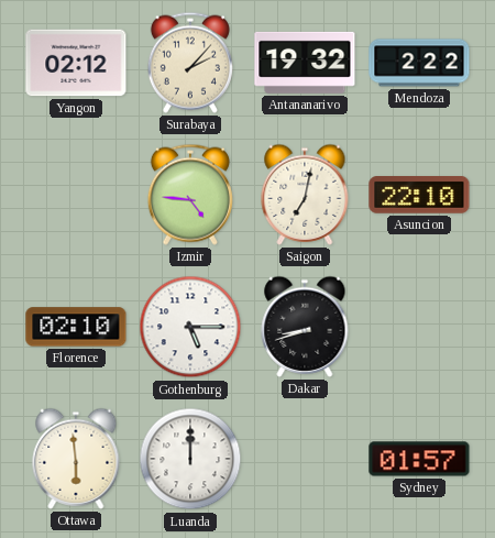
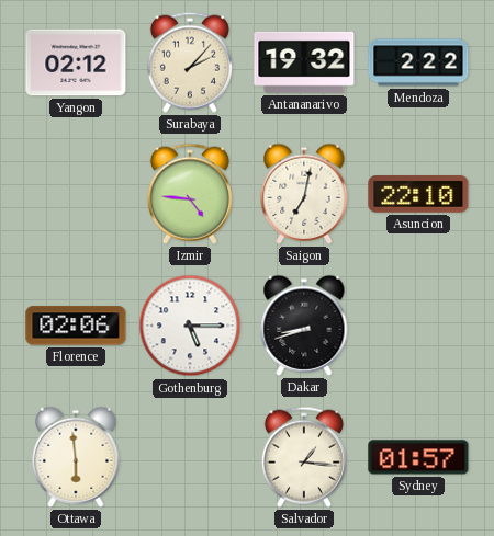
Florence: 02:10 -> 02:06
Luanda: 12:00 -> none
Salvador: none -> 1:16
